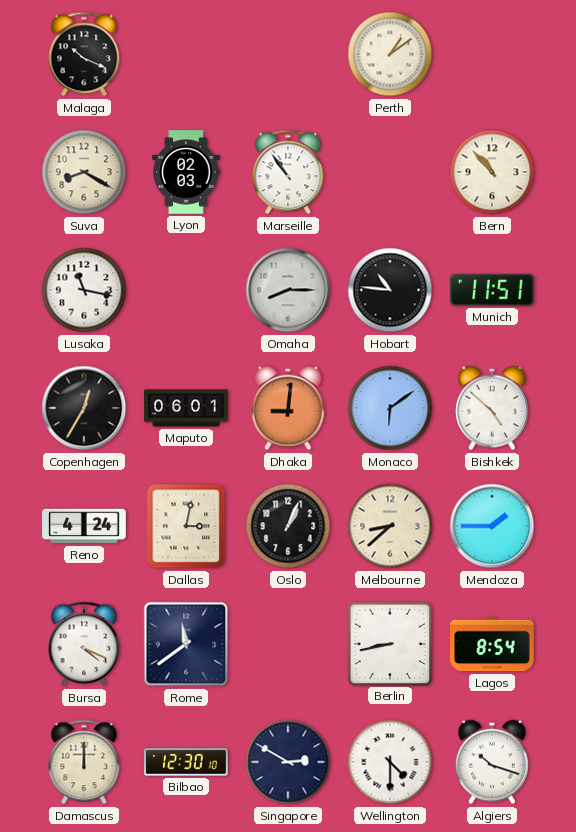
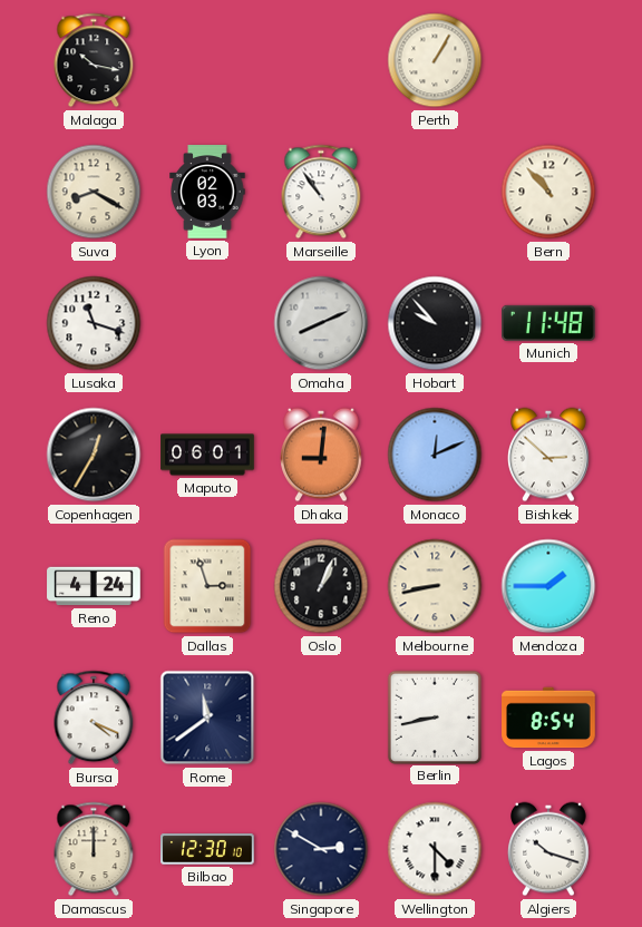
Malaga: 10:19 -> 10:17
Perth: 1:09 -> 1:05
Lusaka: 11:17 -> 11:18
Omaha: 8:15 -> 8:11
Hobart: 10:46 -> 9:53
Munich: 11:51 -> 11:48
Monaco: 6:09 -> 12:11
Bishkek: 4:52 -> 2:52
Dallas: 3:02 -> 2:57
Melbourne: 8:38 -> 8:43
